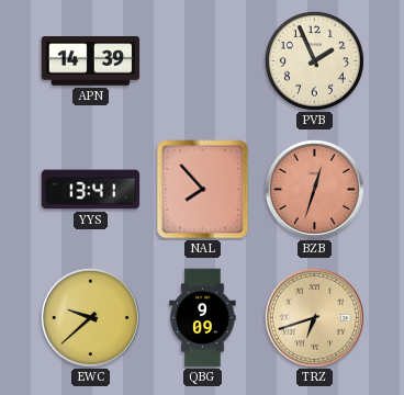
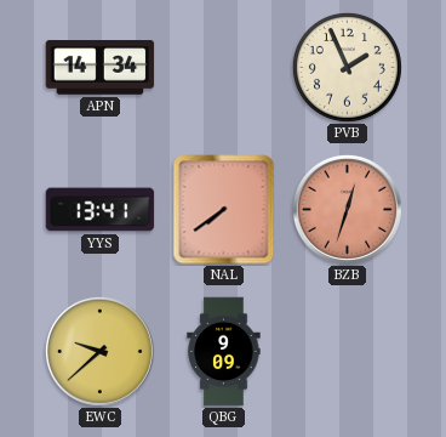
APN: 14:39 -> 14:34
NAL: 7:53 -> 7:39
TRZ: 6:42 -> none
